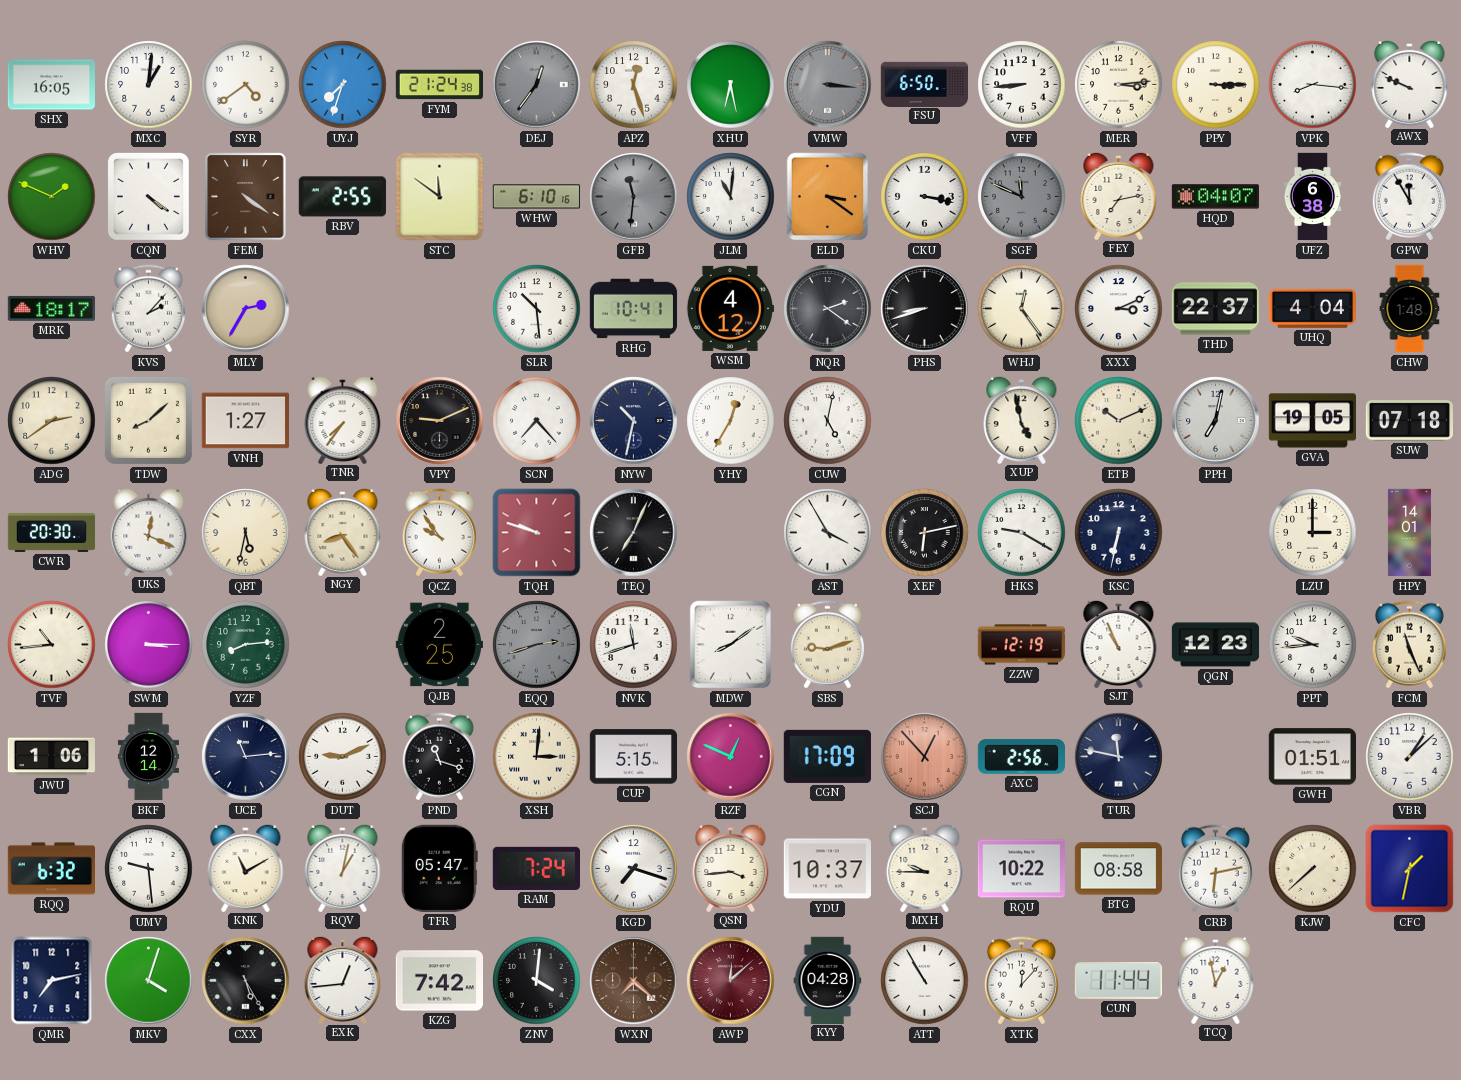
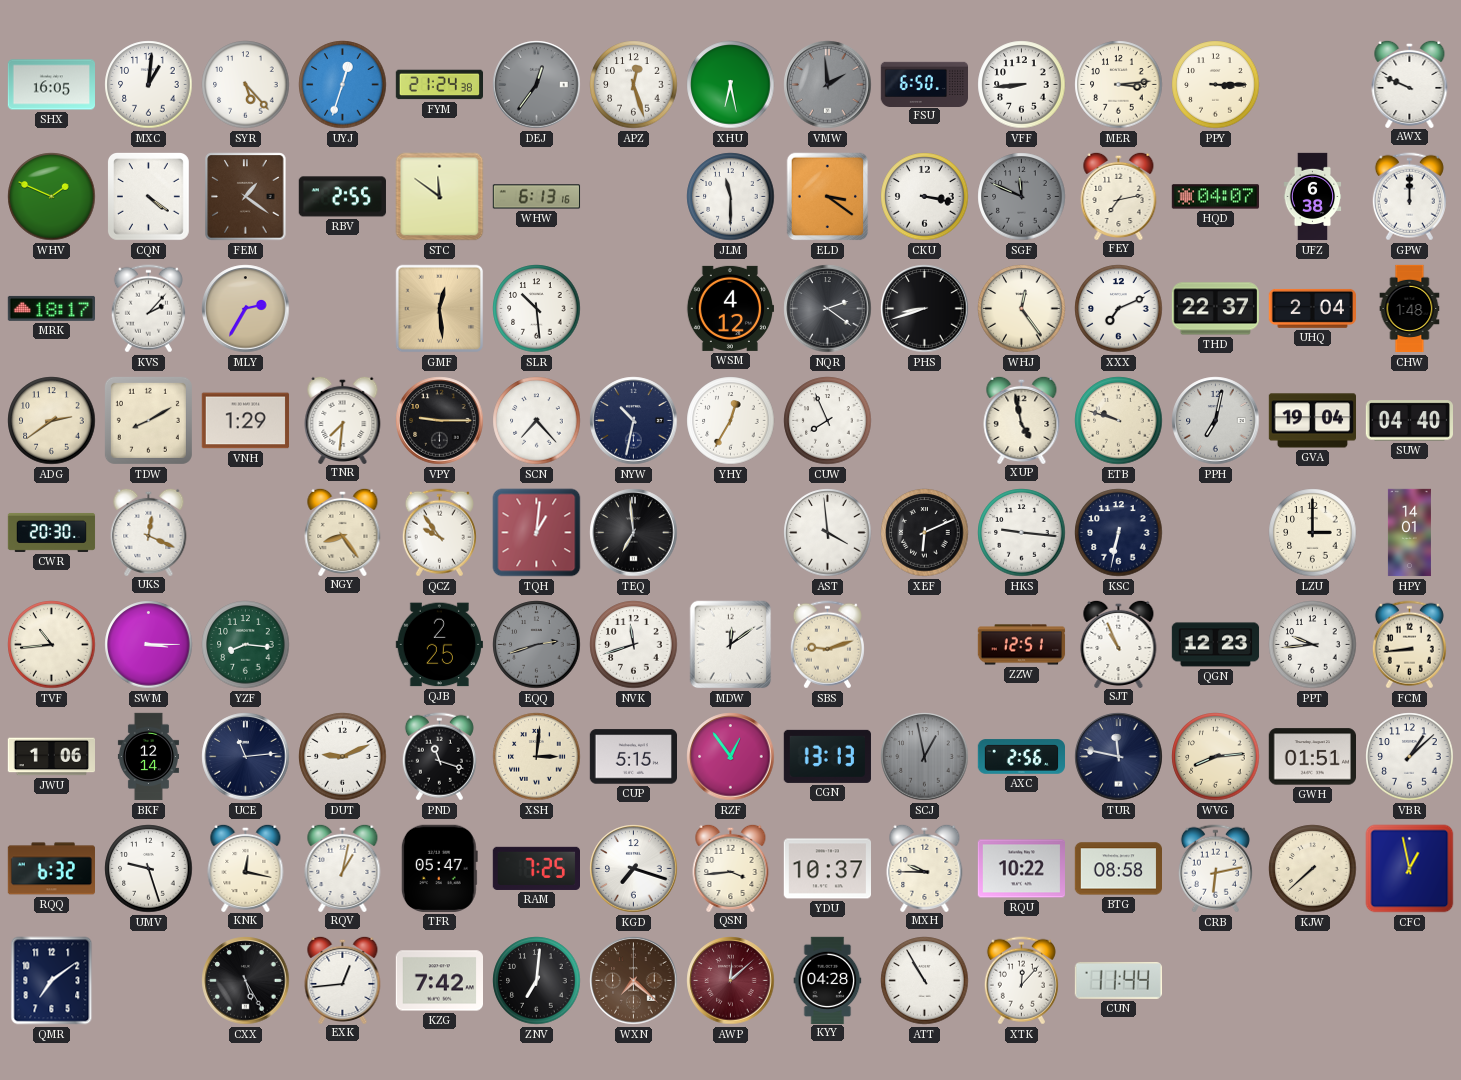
SYR: 4:39 -> 5:23
UYJ: 7:33 -> 12:33
VMW: 3:16 -> 1:59
VPK: 8:16 -> none
FEM: 4:21 -> 1:21
WHW: 6:10 -> 6:13
GFB: 11:31 -> none
JLM: 11:01 -> 11:30
GPW: 11:55 -> 12:00
GMF: none -> 12:29
RHG: 10:41 -> none
XXX: 3:11 -> 7:11
UHQ: 4:04 -> 2:04
TDW: 8:08 -> 8:10
VNH: 1:27 -> 1:29
TNR: 7:36 -> 7:31
VPY: 9:11 -> 9:15
CUW: 5:02 -> 7:56
ETB: 10:11 -> 9:48
GVA: 19:05 -> 19:04
SUW: 07:18 -> 04:40
QBT: 5:32 -> none
TQH: 9:48 -> 1:01
TEQ: 7:04 -> 6:59
AST: 3:55 -> 3:59
XEF: 6:13 -> 6:11
HKS: 9:20 -> 9:16
YZF: 8:14 -> 8:16
MDW: 8:09 -> 12:09
ZZW: 12:19 -> 12:51
FCM: 11:26 -> 8:44
RZF: 12:49 -> 12:54
CGN: 17:09 -> 13:13
SCJ: 12:53 -> 12:58
SCJ dial: salmon -> grey
WVG: none -> 8:14
UMV: 9:29 -> 9:27
KNK: 11:10 -> 12:17
RAM: 7:24 -> 7:25
CFC: 1:32 -> 12:58
QMR: 7:13 -> 7:09
MKV: 4:03 -> none
ZNV: 4:01 -> 7:01
TCQ: 12:58 -> none
